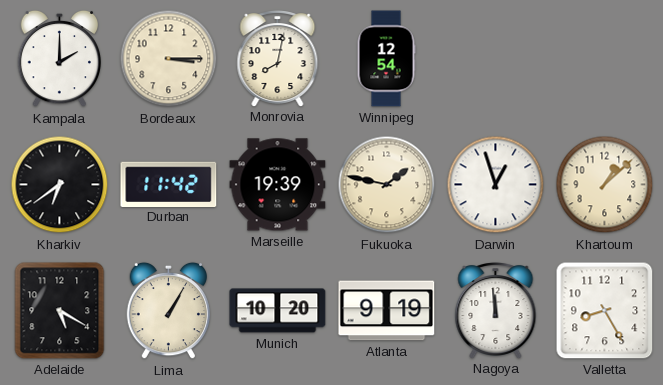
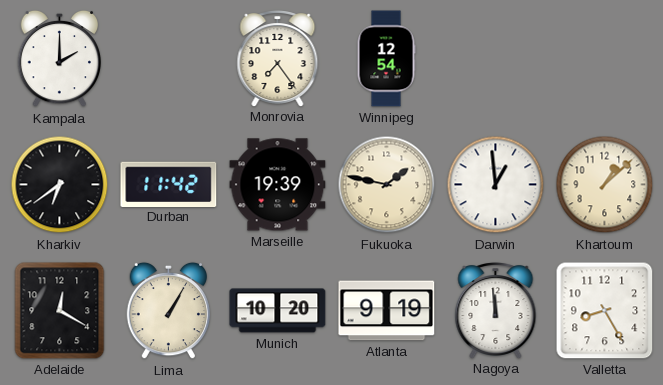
Bordeaux: 3:15 -> none
Monrovia: 8:02 -> 7:24
Darwin: 12:57 -> 12:59
Adelaide: 5:20 -> 12:20
